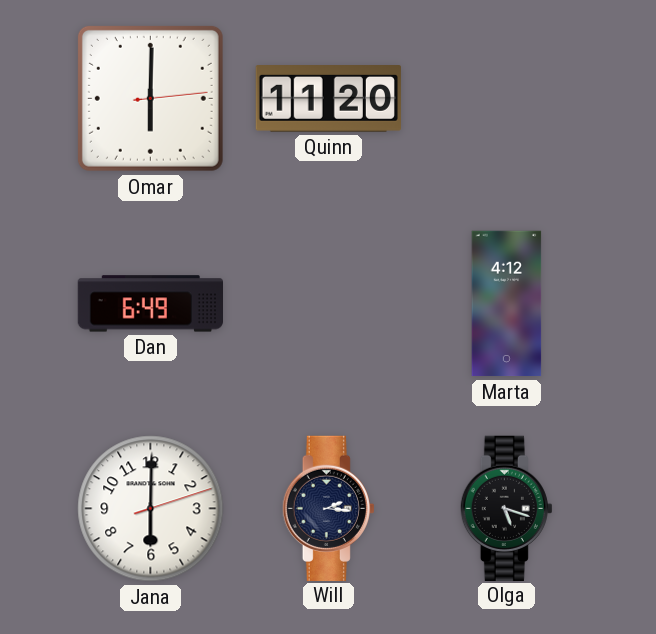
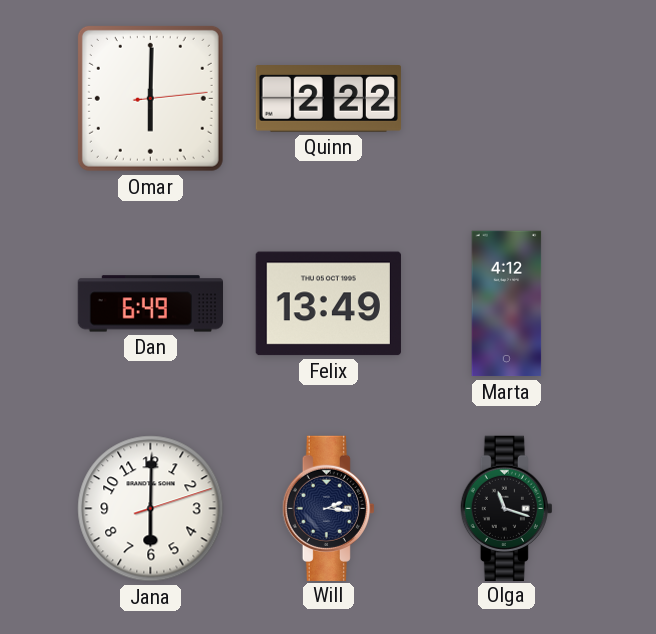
Quinn: 11:20 -> 2:22
Felix: none -> 13:49
Olga: 5:18 -> 11:18
